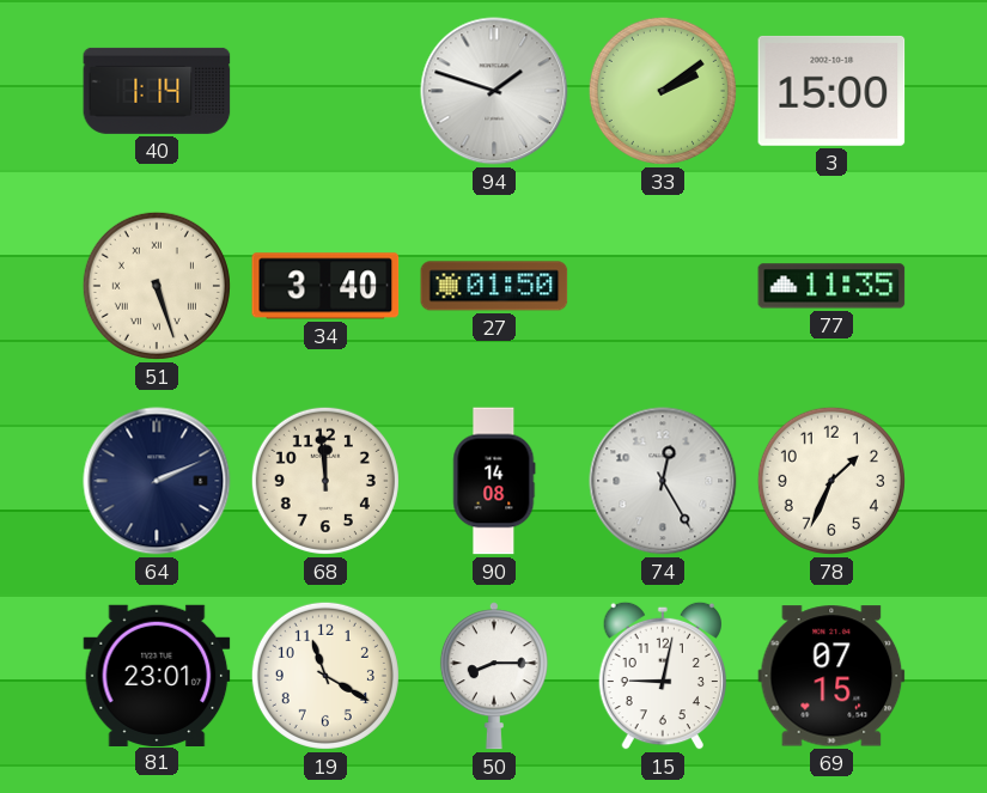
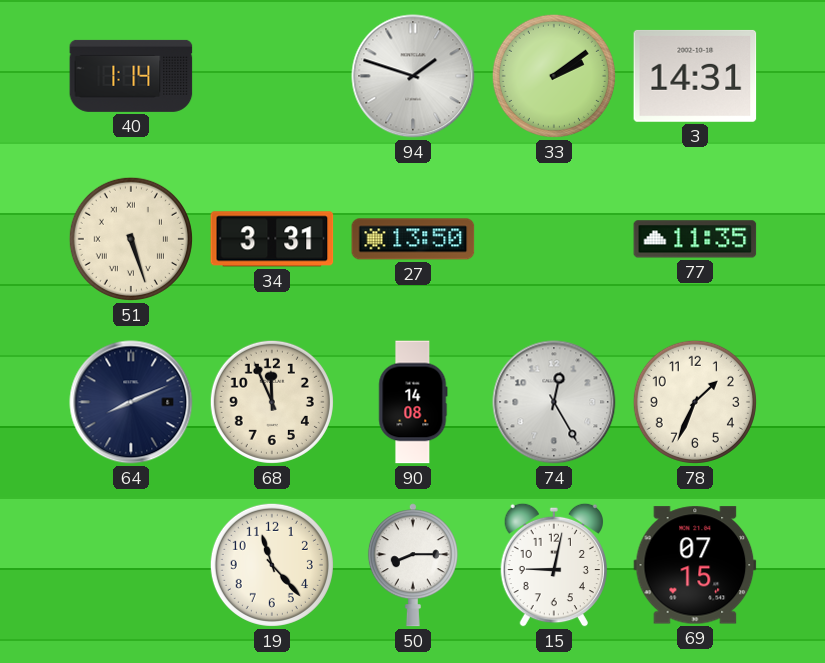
3: 15:00 -> 14:31
34: 3:40 -> 3:31
27: 01:50 -> 13:50
64: 2:11 -> 8:11
68: 11:59 -> 11:56
81: 23:01 -> none
19: 11:20 -> 11:23
